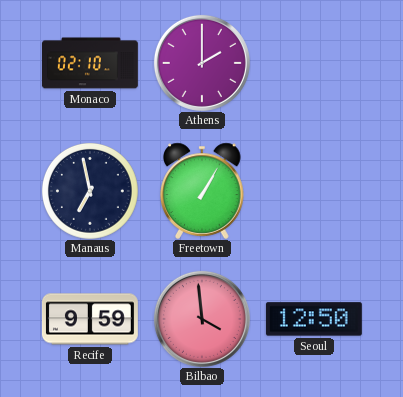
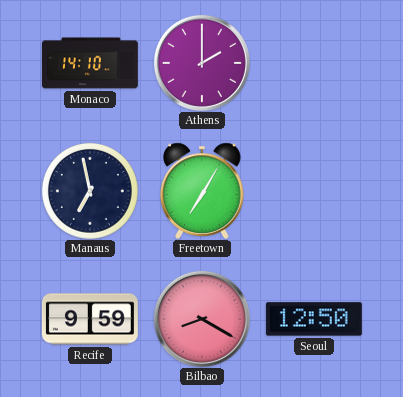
Monaco: 02:10 -> 14:10
Freetown: 1:05 -> 7:05
Bilbao: 3:59 -> 8:20
